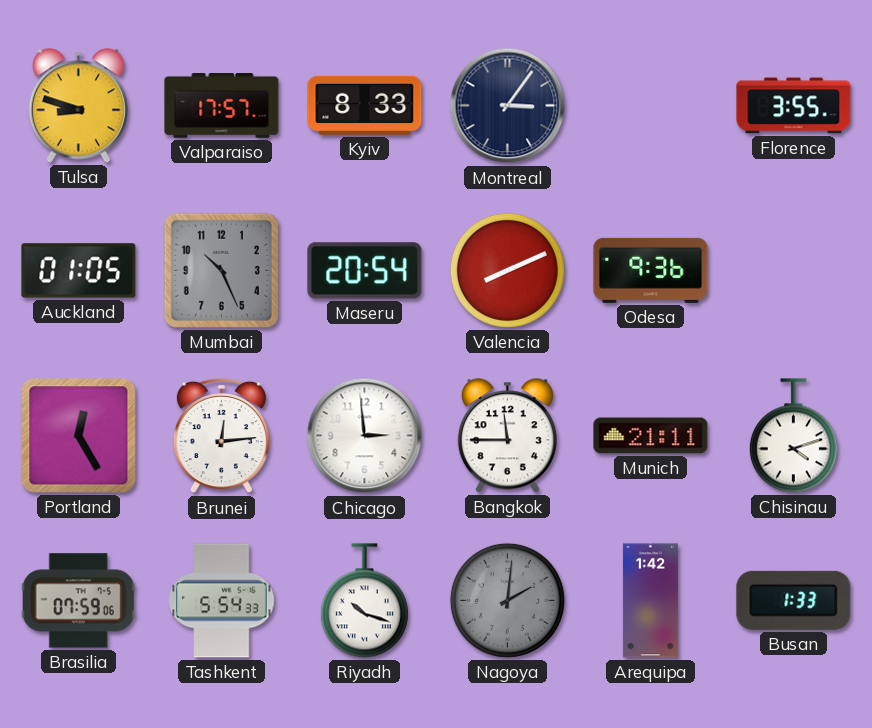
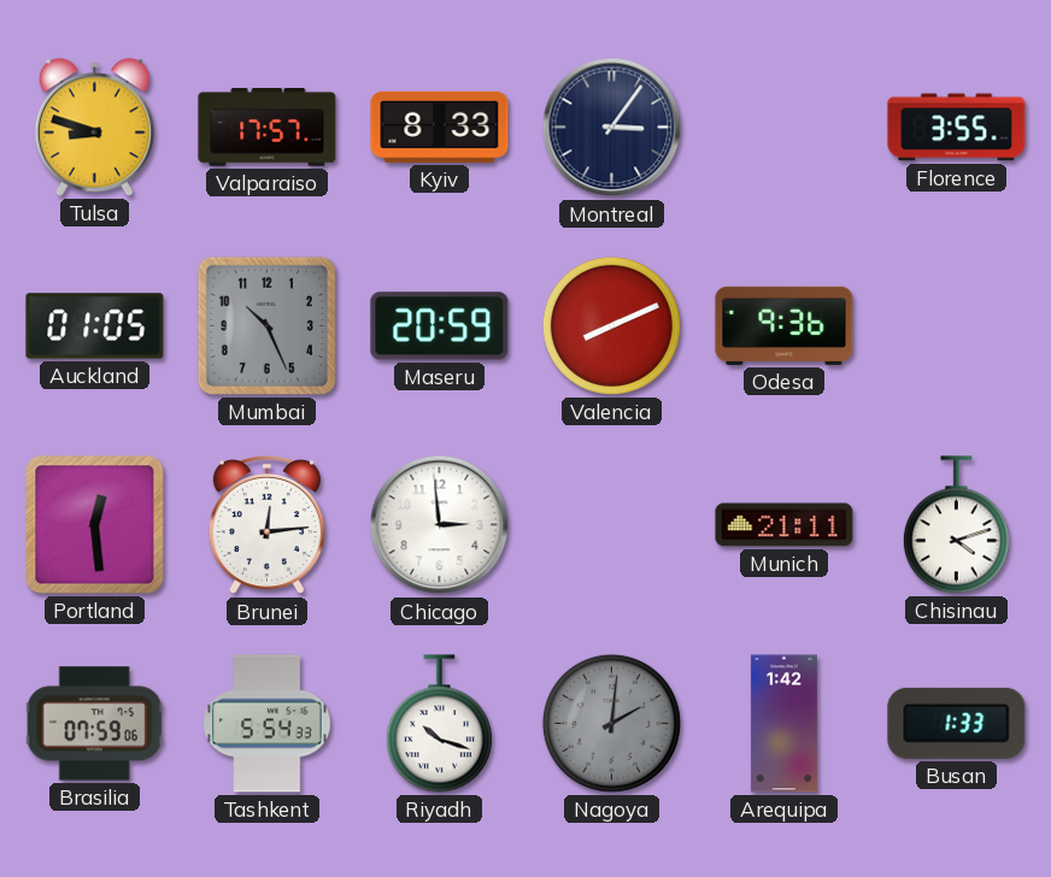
Maseru: 20:54 -> 20:59
Portland: 12:25 -> 12:29
Bangkok: 11:45 -> none
